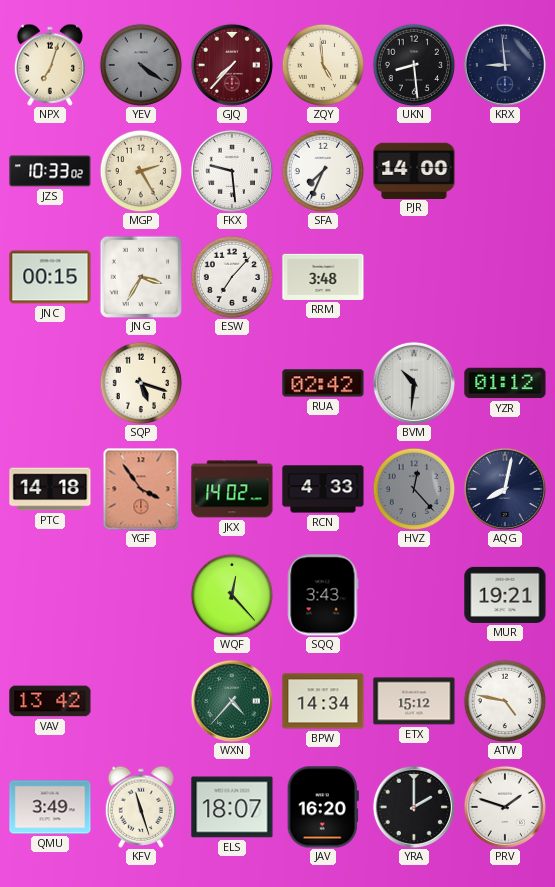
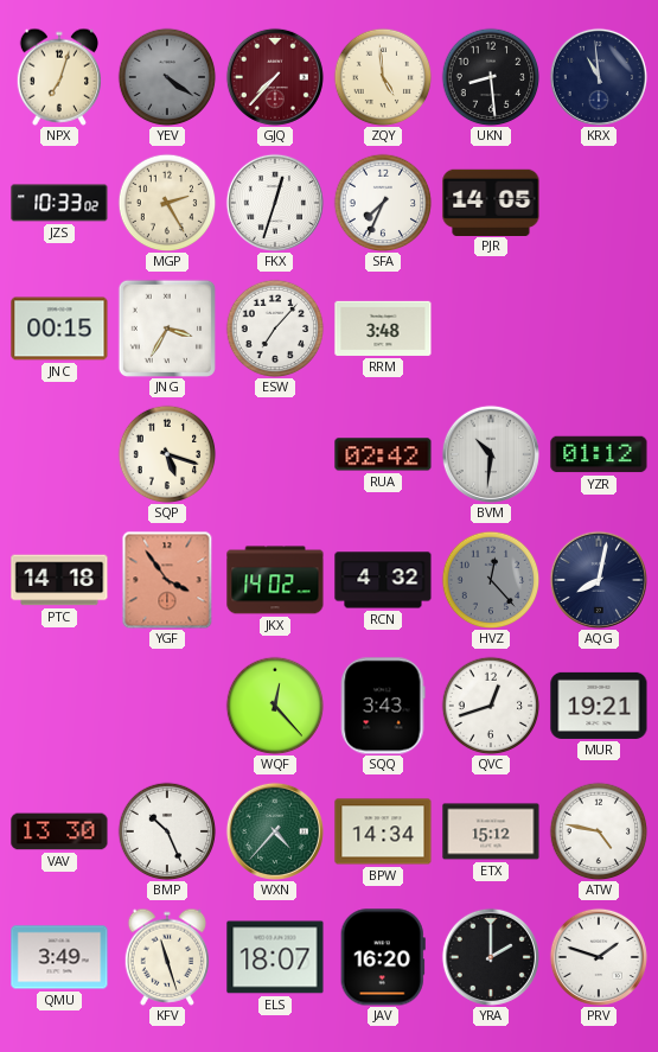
KRX: 8:59 -> 10:59
FKX: 9:29 -> 12:33
PJR: 14:00 -> 14:05
RCN: 4:33 -> 4:32
QVC: none -> 12:42
VAV: 13:42 -> 13:30
BMP: none -> 10:26
